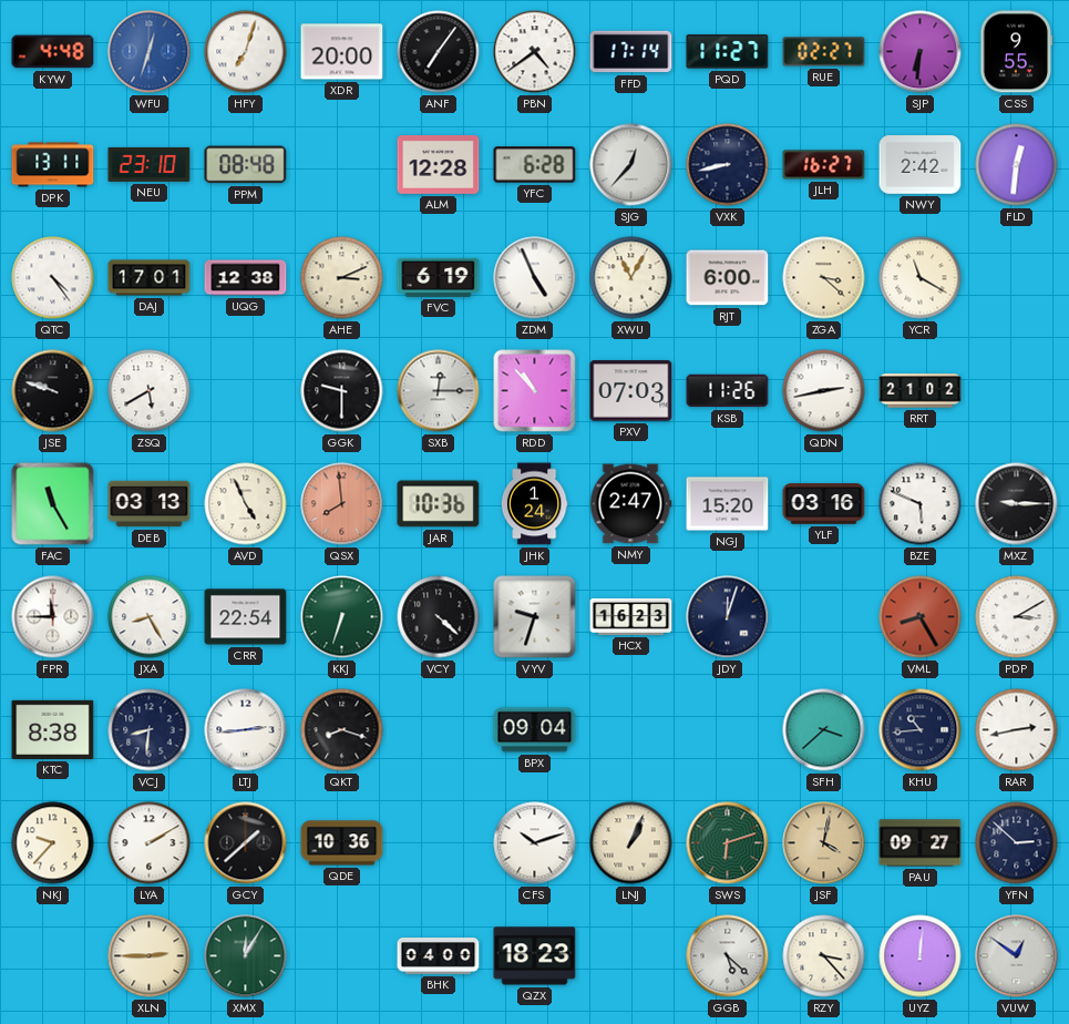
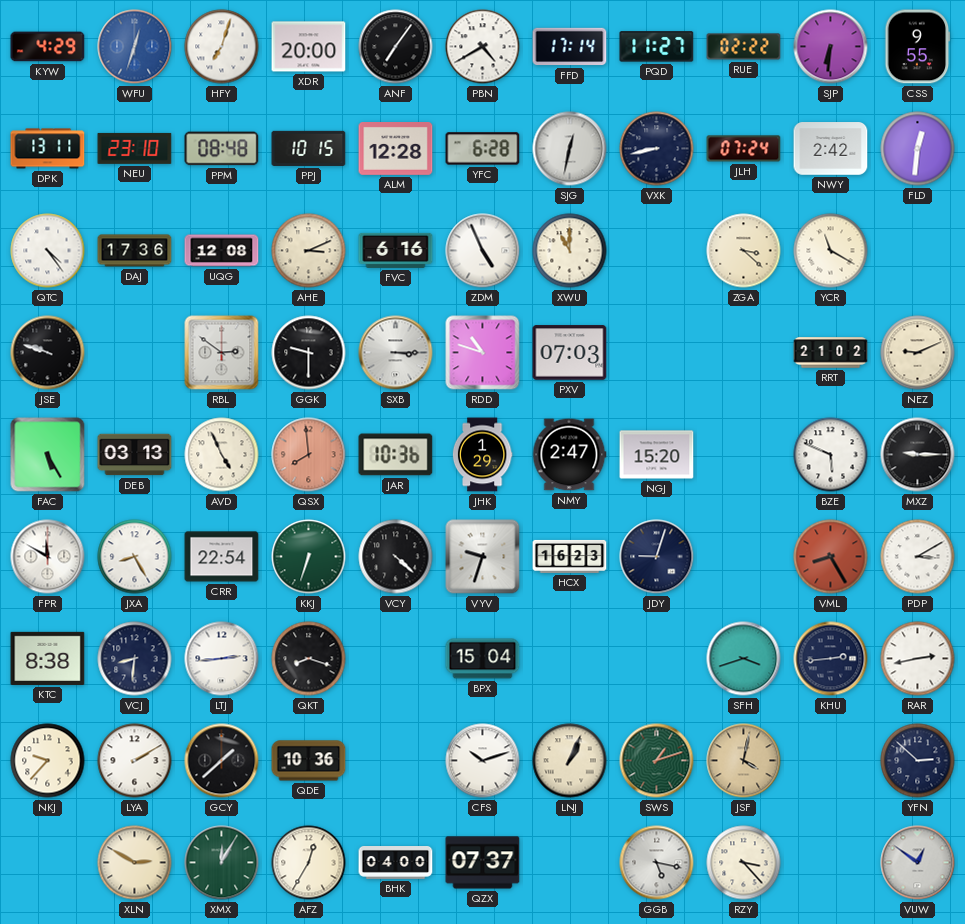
KYW: 4:48 -> 4:29
PBN: 4:39 -> 4:40
RUE: 02:27 -> 02:22
PPJ: none -> 10:15
SJG: 12:37 -> 12:32
JLH: 16:27 -> 07:24
DAJ: 17:01 -> 17:36
UQG: 12:38 -> 12:08
FVC: 6:19 -> 6:16
XWU: 11:05 -> 11:00
RJT: 6:00 -> none
ZSQ: 5:40 -> none
RBL: none -> 2:51
SXB: 12:15 -> 3:15
RDD: 10:53 -> 10:48
KSB: 11:26 -> none
QDN: 2:43 -> none
NEZ: none -> 9:11
FAC: 11:25 -> 5:25
JHK: 1:24 -> 1:29
YLF: 03:16 -> none
FPR: 11:45 -> 11:50
JDY: 12:03 -> 9:03
BPX: 09:04 -> 15:04
SFH: 3:38 -> 3:42
KHU: 10:44 -> 2:44
SWS: 6:12 -> 1:12
PAU: 09:27 -> none
XLN: 2:45 -> 2:50
AFZ: none -> 12:35
QZX: 18:23 -> 07:37
GGB: 5:22 -> 5:17
UYZ: 12:01 -> none
